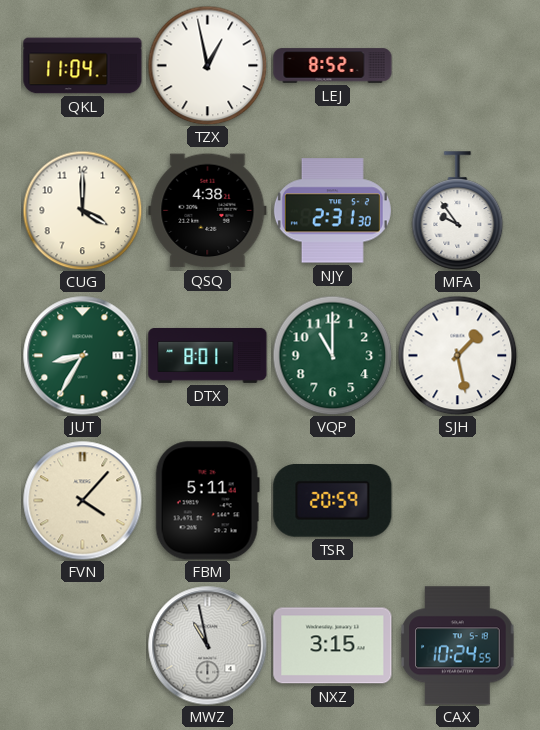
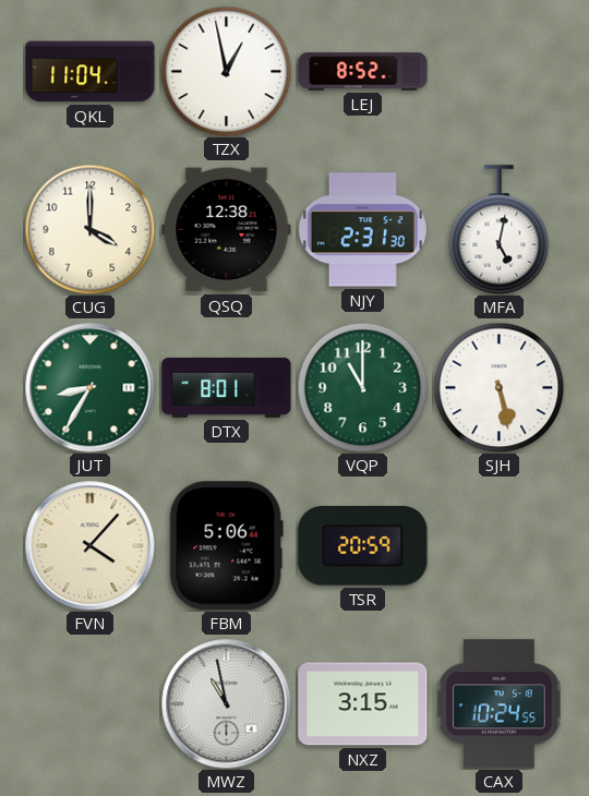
QSQ: 4:38 -> 12:38
MFA: 9:54 -> 5:02
SJH: 1:28 -> 5:28
FBM: 5:11 -> 5:06
